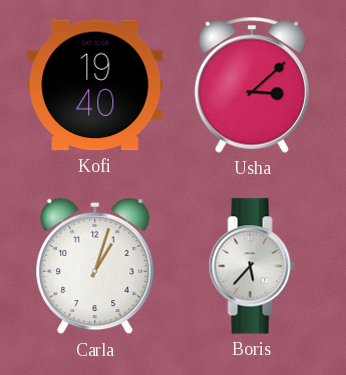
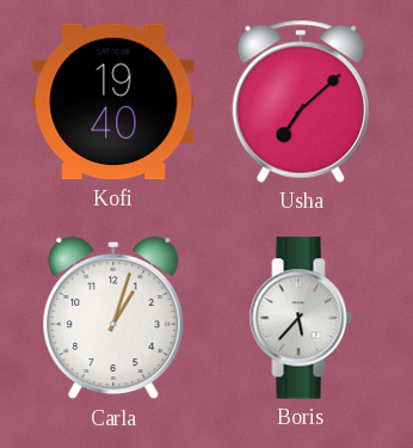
Usha: 3:08 -> 7:08
